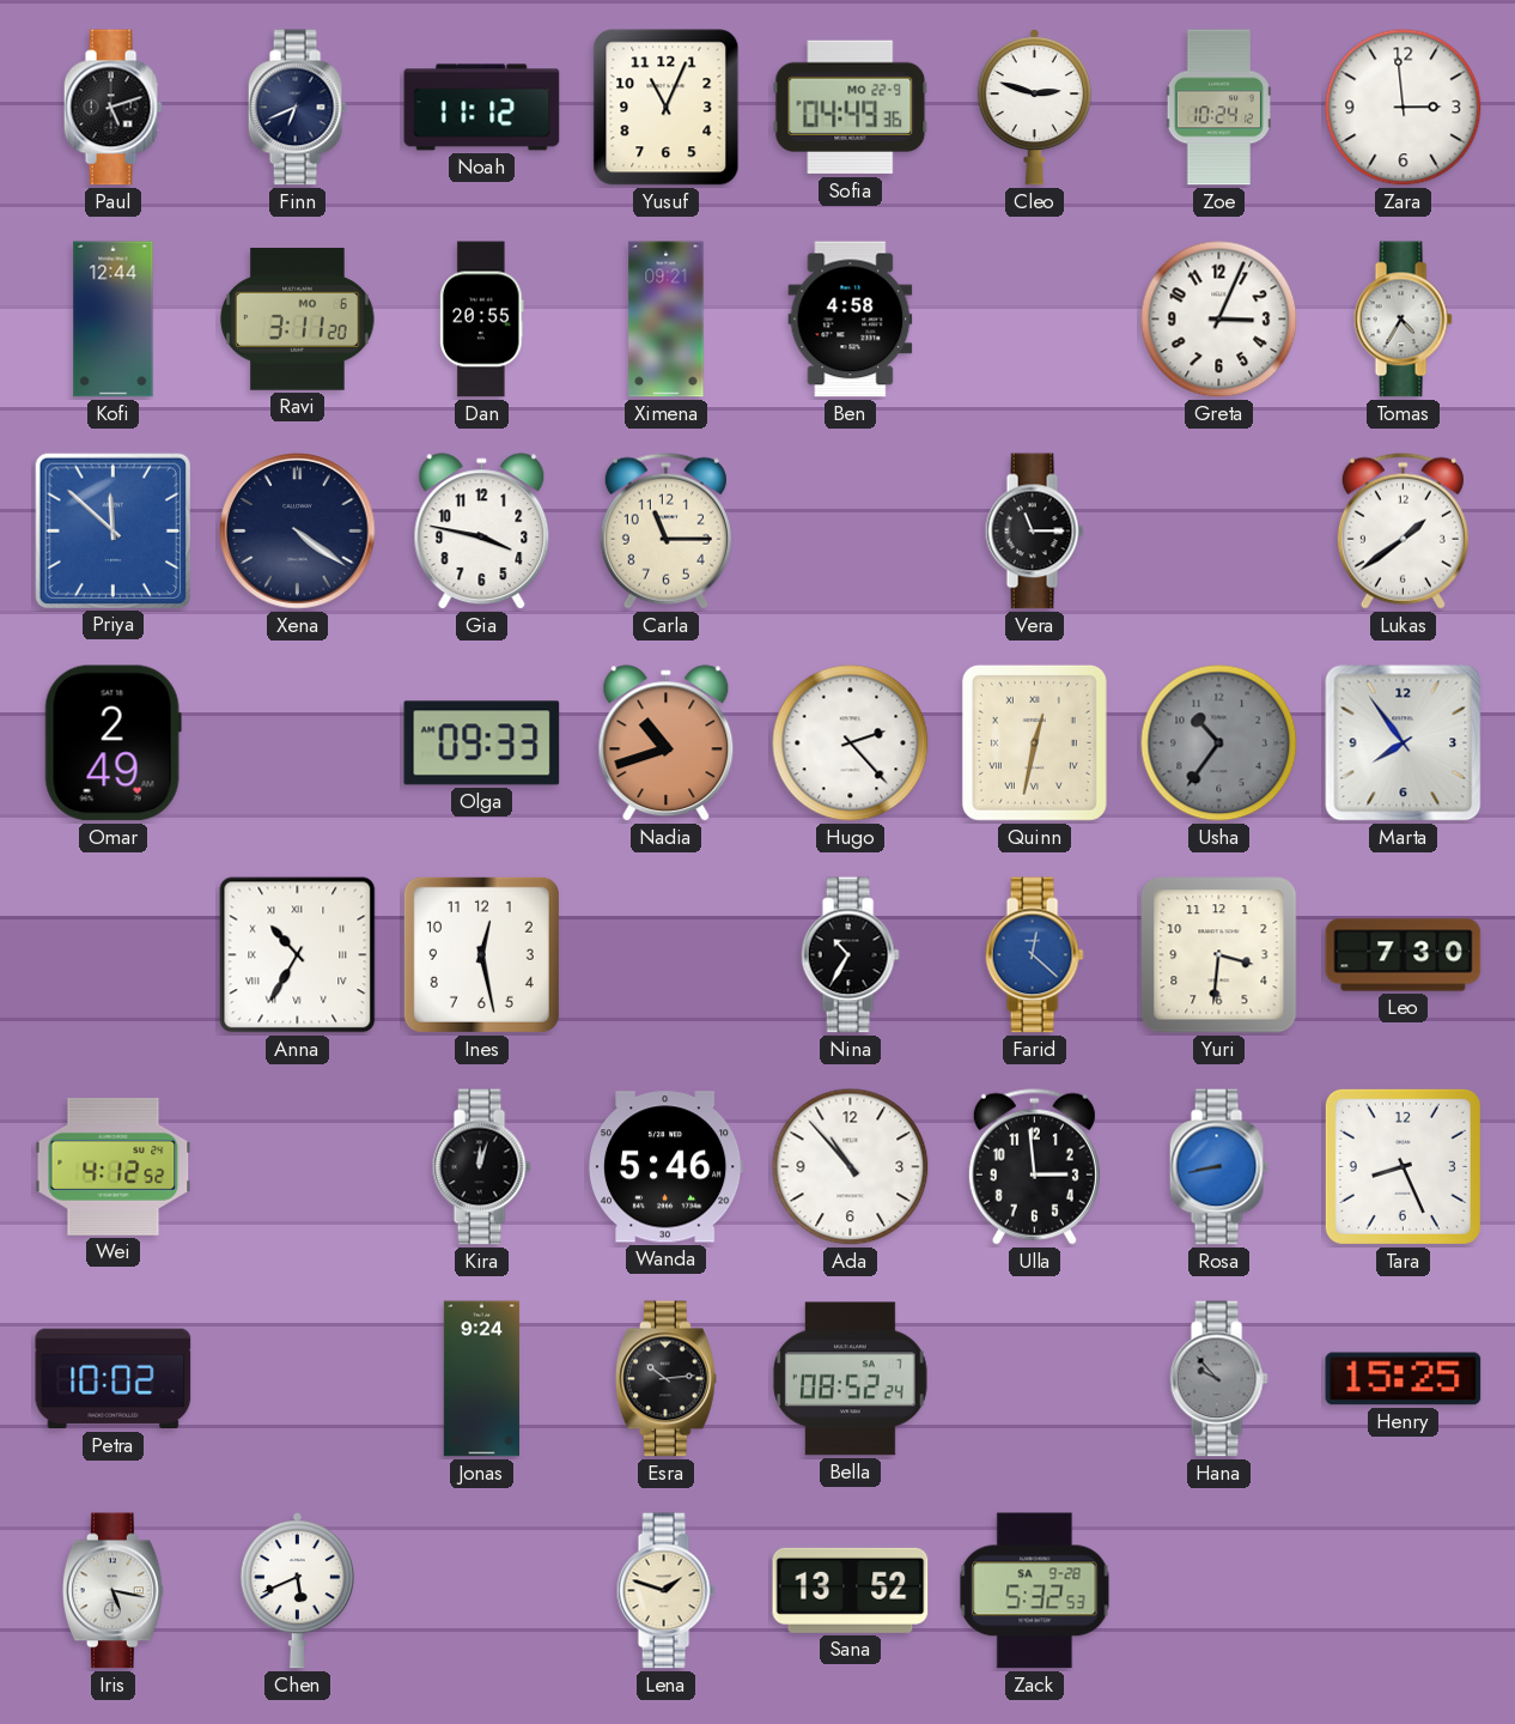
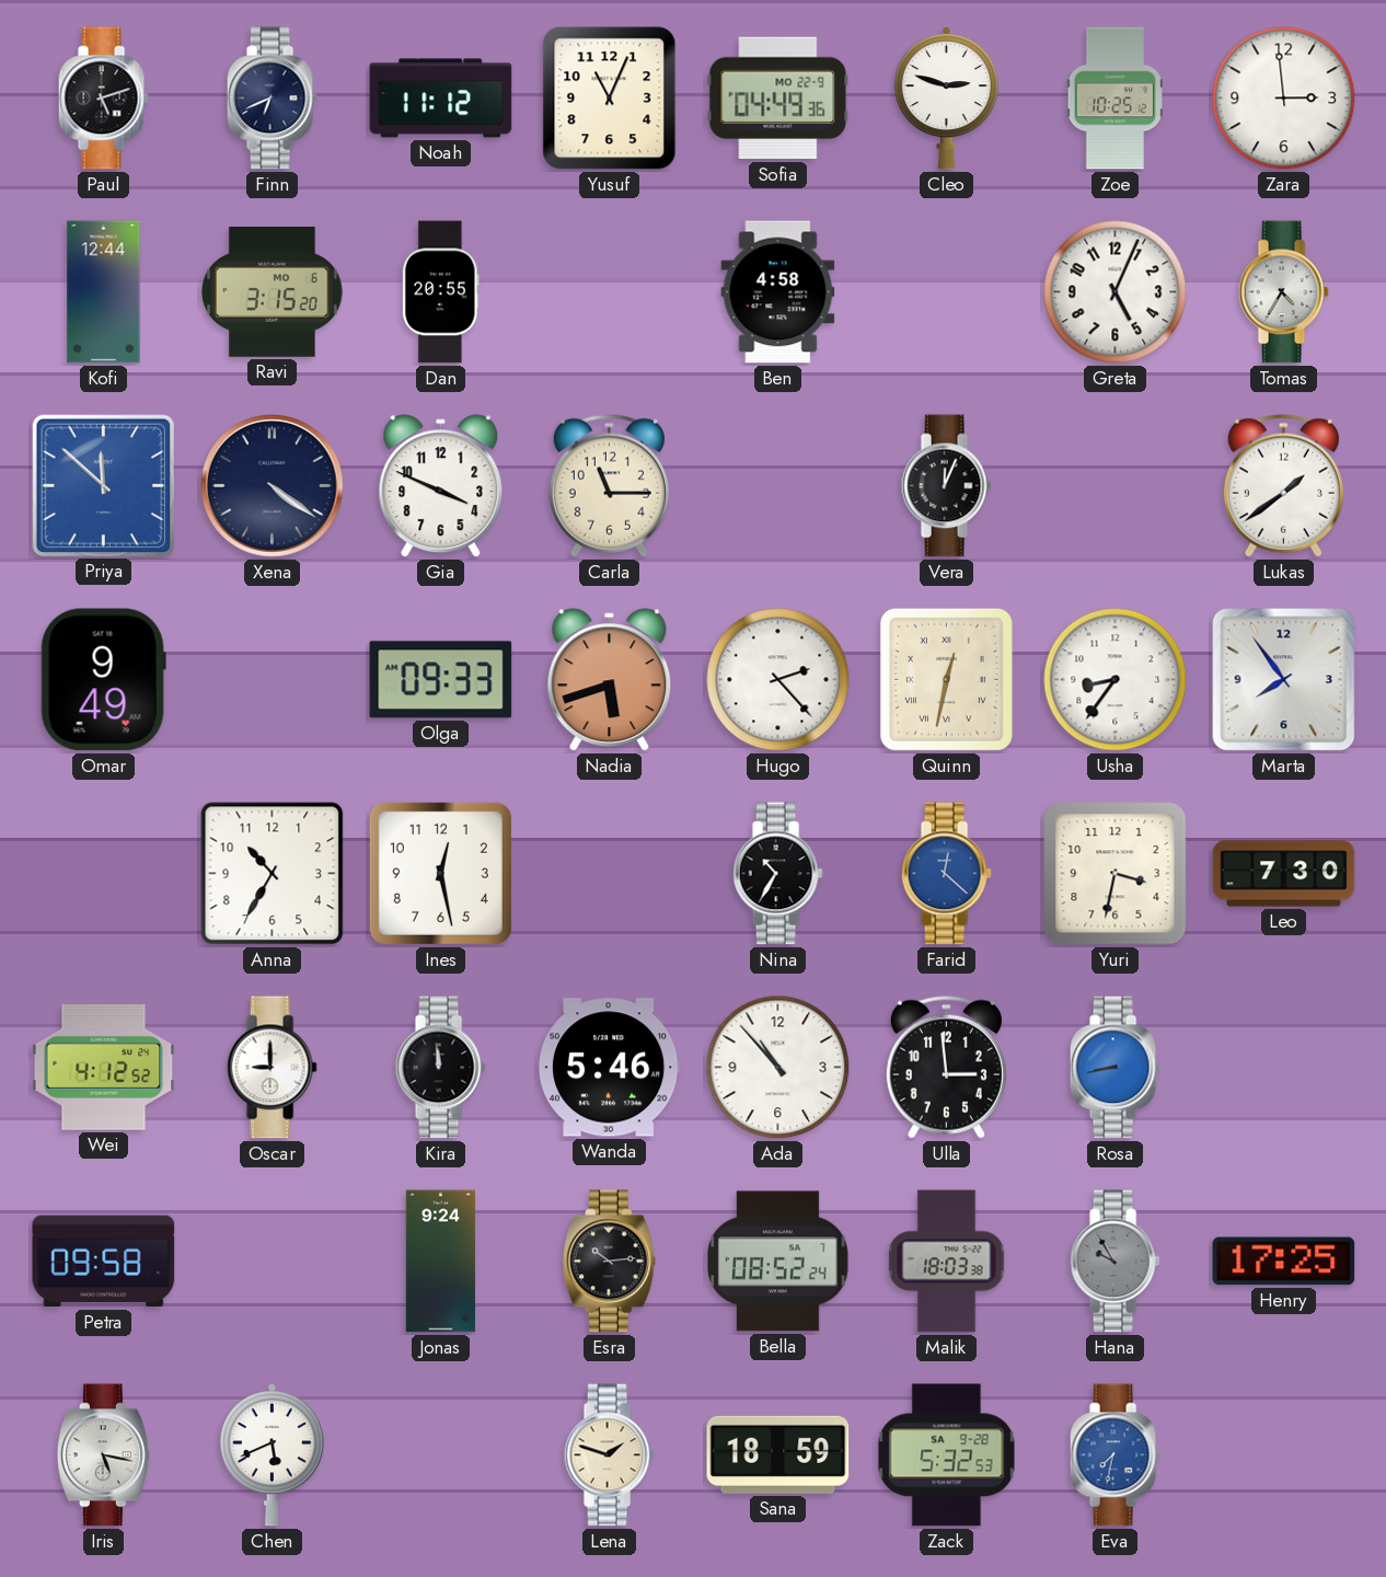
Zoe: 10:24 -> 10:25
Ravi: 3:11 -> 3:15
Ximena: 09:21 -> none
Greta: 3:04 -> 5:04
Gia: 3:47 -> 3:49
Vera: 11:15 -> 12:04
Omar: 2:49 -> 9:49
Nadia: 10:42 -> 5:42
Usha: 10:36 -> 8:36
Usha dial: grey -> white
Anna numerals: Roman -> Arabic
Yuri: 3:31 -> 3:32
Oscar: none -> 9:00
Kira: 12:03 -> 11:59
Tara: 8:26 -> none
Petra: 10:02 -> 09:58
Malik: none -> 18:03
Hana: 9:53 -> 9:55
Henry: 15:25 -> 17:25
Sana: 13:52 -> 18:59
Eva: none -> 7:32
